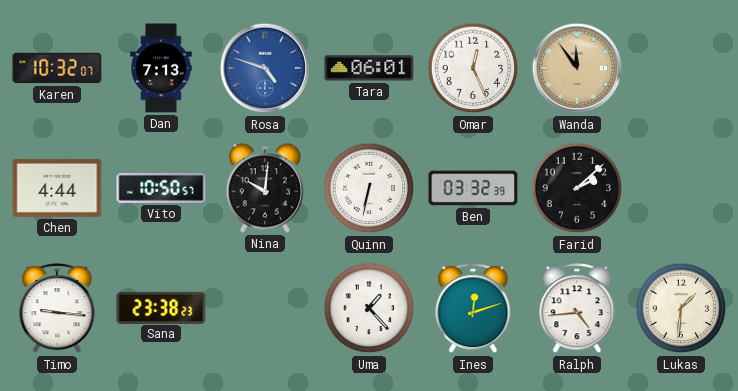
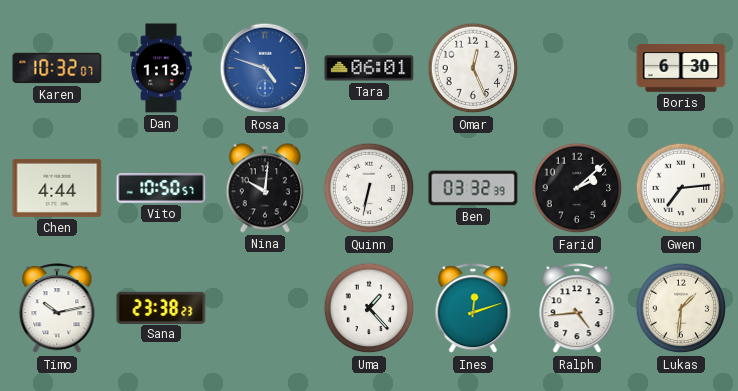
Dan: 7:13 -> 1:13
Wanda: 11:54 -> none
Boris: none -> 6:30
Gwen: none -> 7:14
Timo: 9:16 -> 10:13
